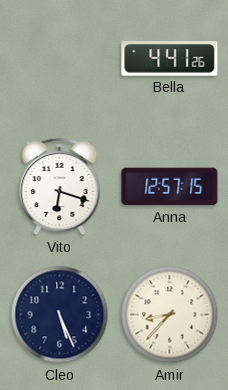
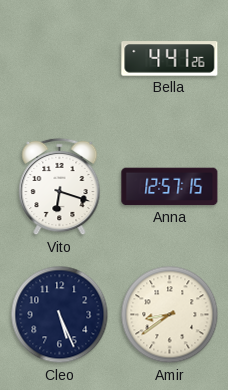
Amir: 8:37 -> 8:39
